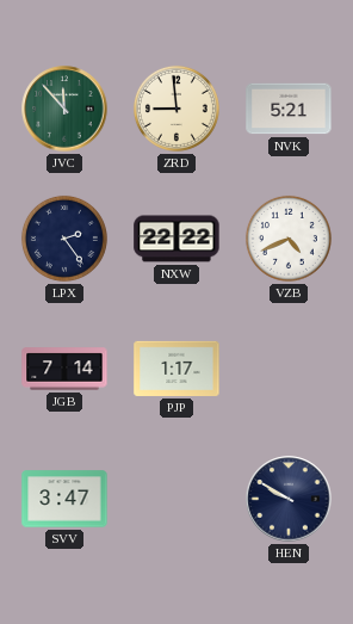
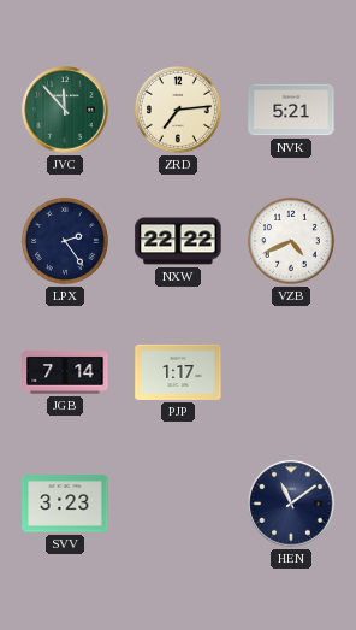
ZRD: 8:59 -> 7:14
SVV: 3:47 -> 3:23
HEN: 9:50 -> 11:09
